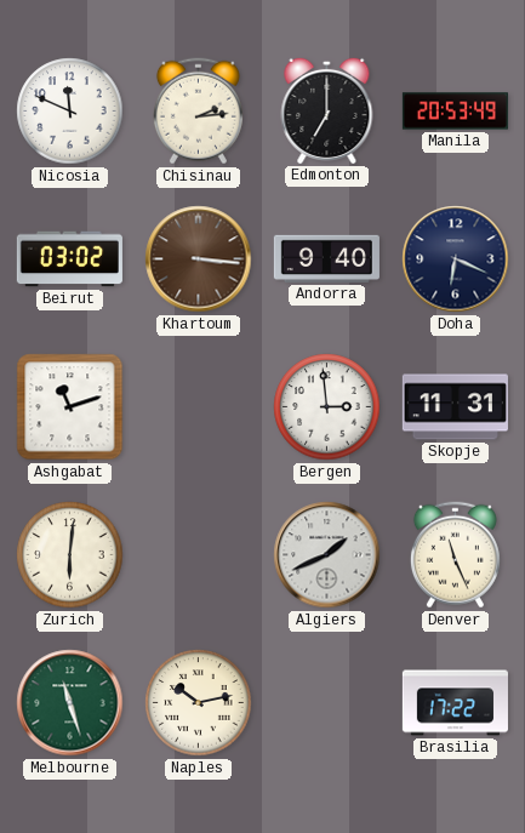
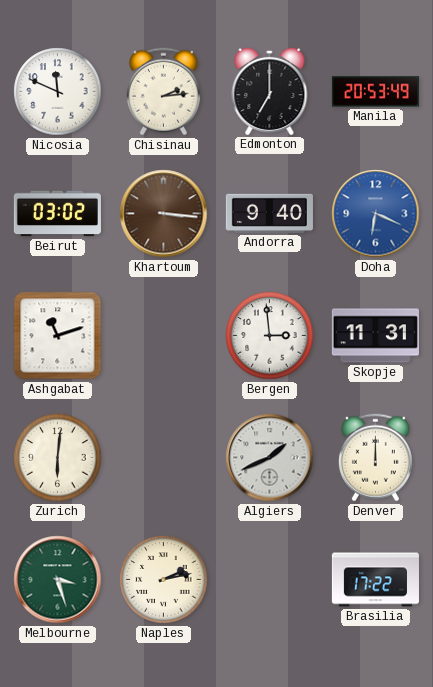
Doha dial: navy -> blue
Denver: 11:26 -> 12:00
Melbourne: 11:27 -> 3:27
Naples: 10:13 -> 2:13
